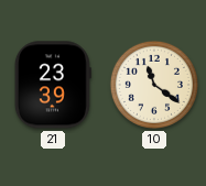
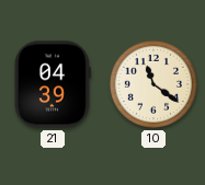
21: 23:39 -> 04:39
